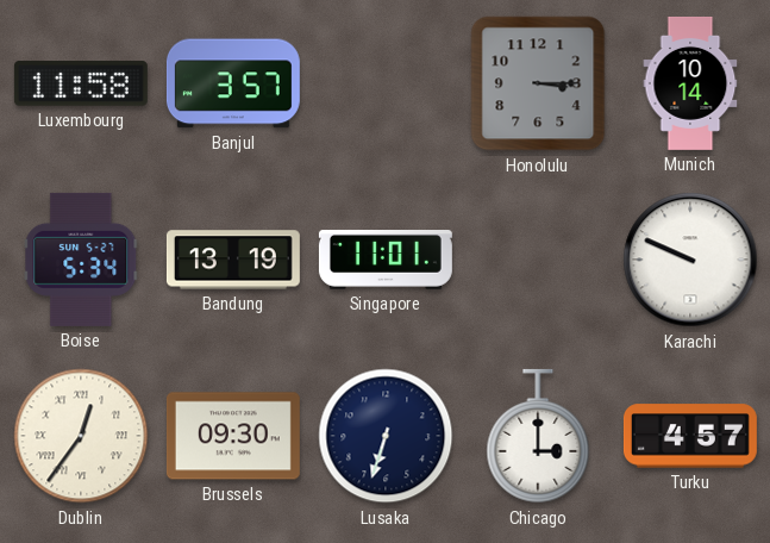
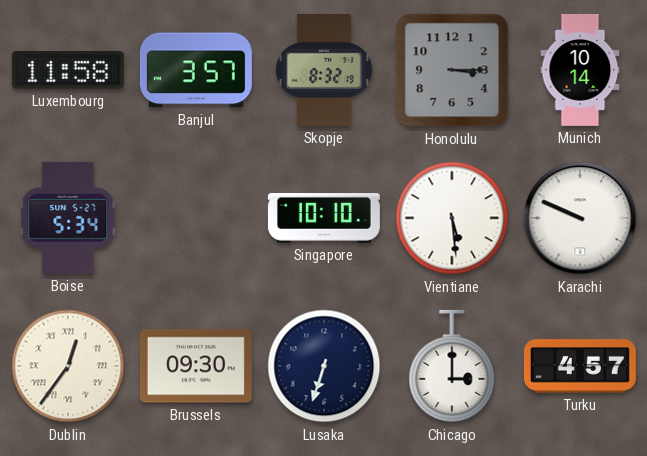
Skopje: none -> 8:32
Bandung: 13:19 -> none
Singapore: 11:01 -> 10:10
Vientiane: none -> 5:29
